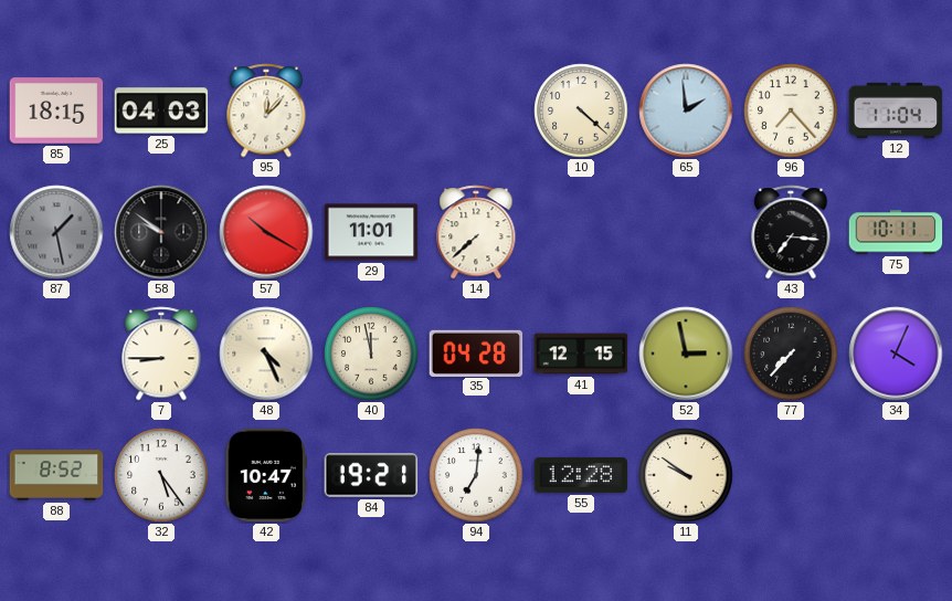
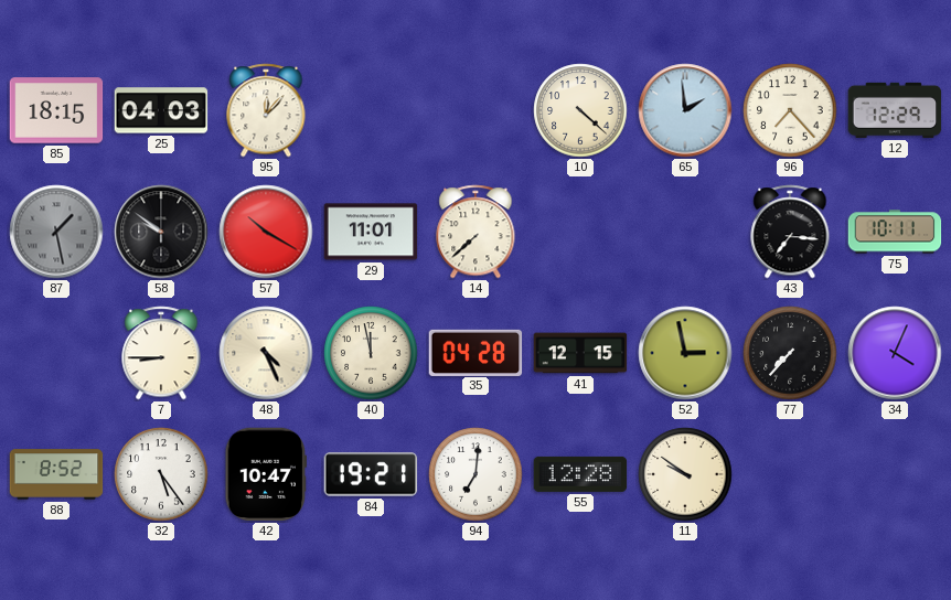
12: 11:04 -> 12:29
